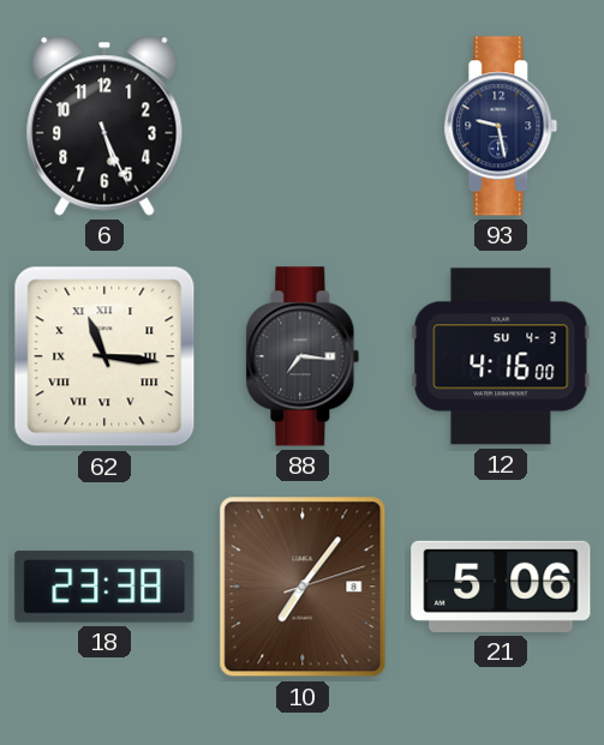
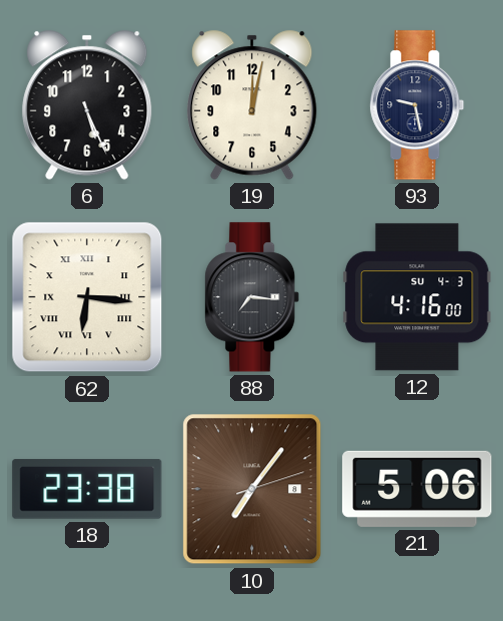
19: none -> 12:02
62: 11:16 -> 6:16
